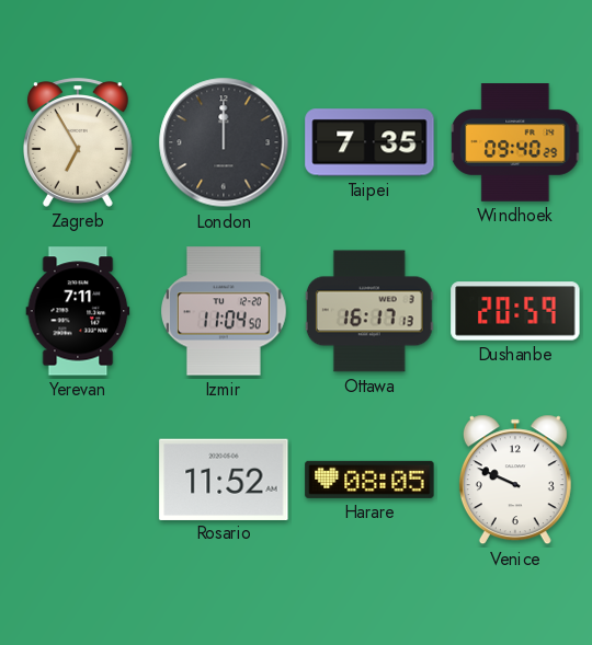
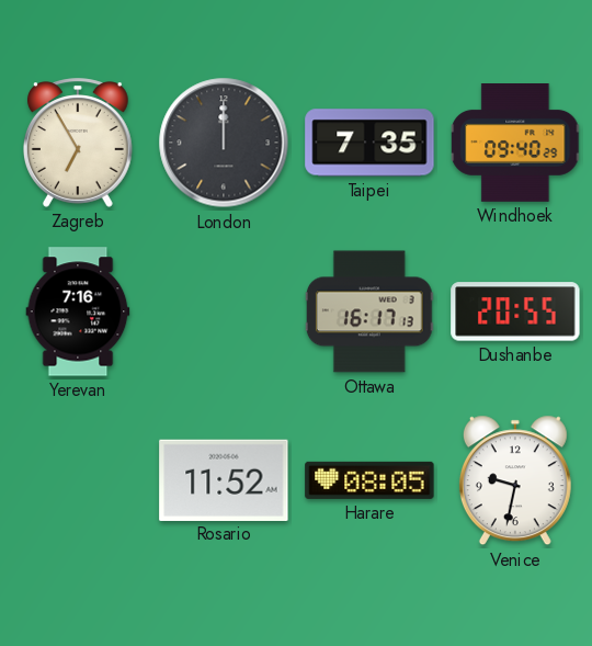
Yerevan: 7:11 -> 7:16
Izmir: 11:04 -> none
Dushanbe: 20:59 -> 20:55
Venice: 9:49 -> 9:32
